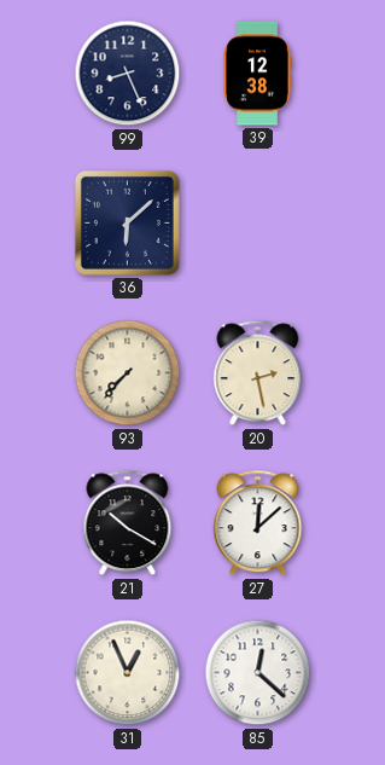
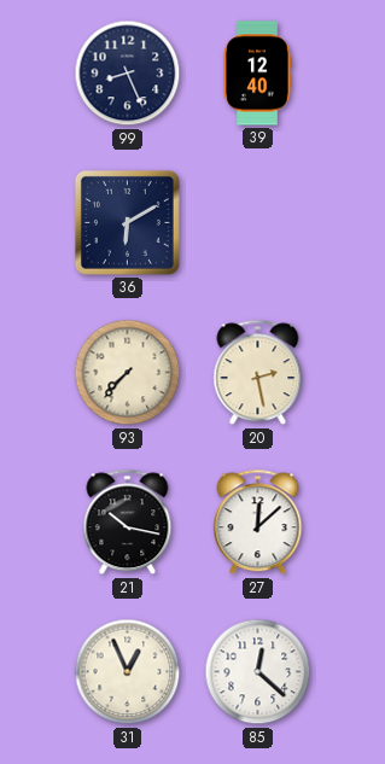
39: 12:38 -> 12:40
36: 6:08 -> 6:10
21: 10:20 -> 10:17
